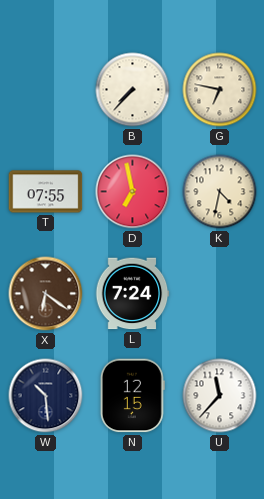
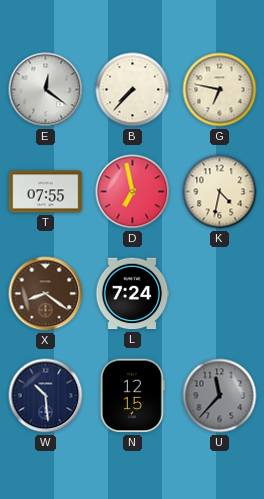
E: none -> 12:21
X: 6:21 -> 8:21
U dial: white -> grey
